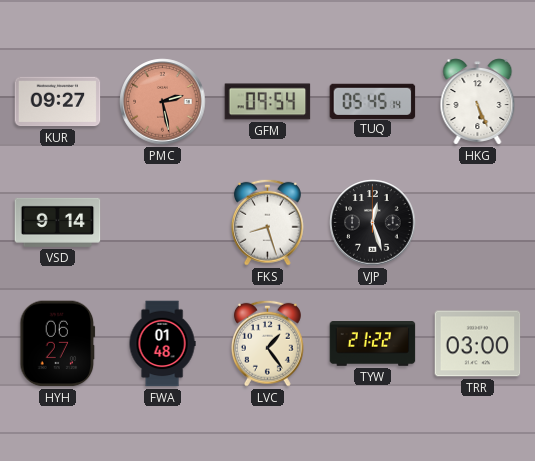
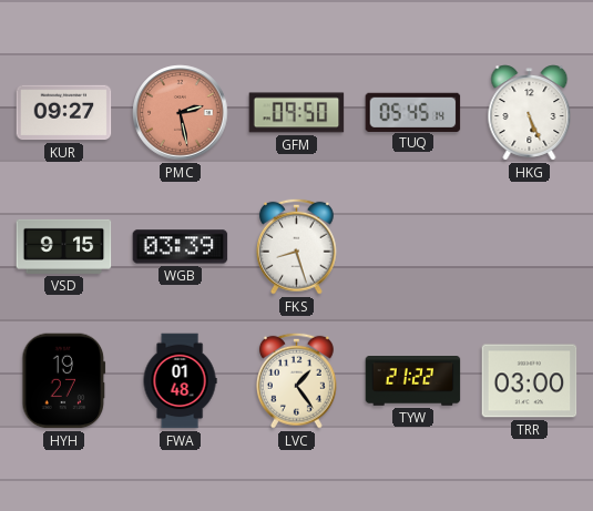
GFM: 09:54 -> 09:50
VSD: 9:14 -> 9:15
WGB: none -> 03:39
VJP: 12:27 -> none
HYH: 06:27 -> 19:27
